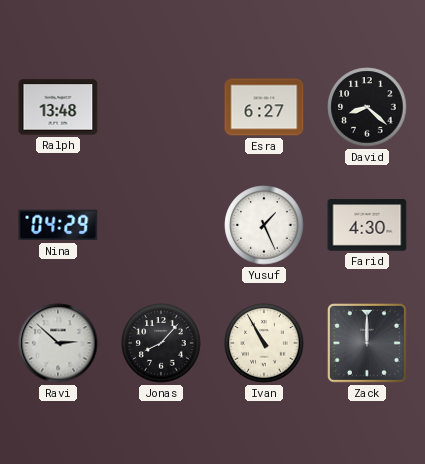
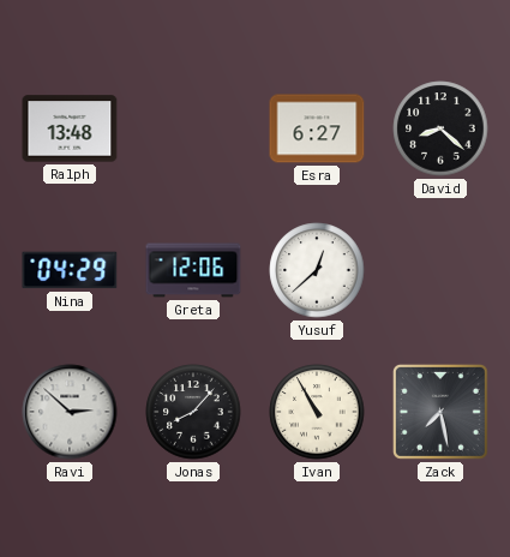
Greta: none -> 12:06
Yusuf: 1:26 -> 12:38
Farid: 4:30 -> none
Zack: 12:00 -> 7:28
